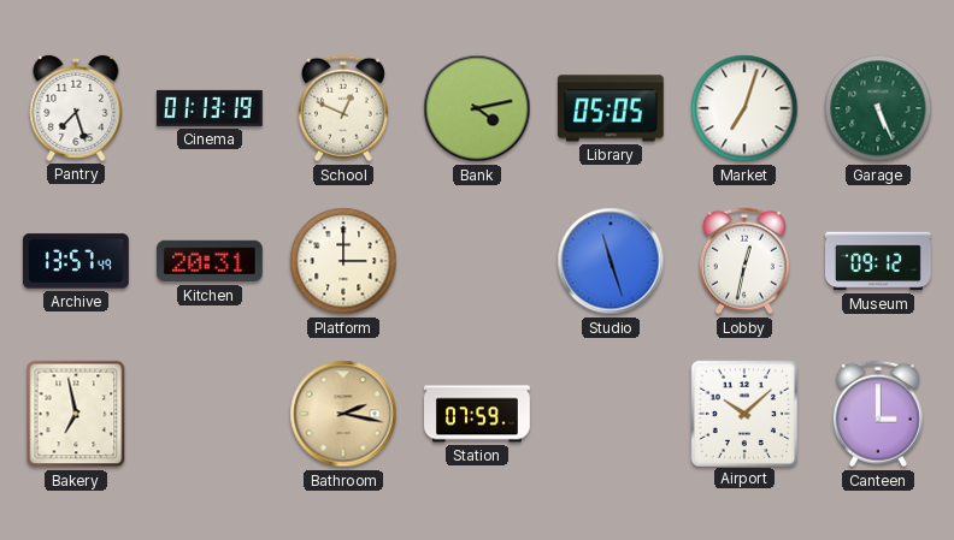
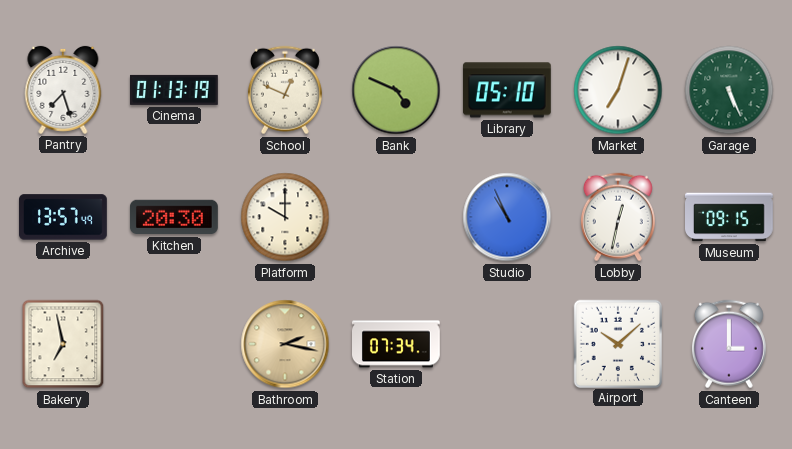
Bank: 4:13 -> 4:49
Library: 05:05 -> 05:10
Kitchen: 20:31 -> 20:30
Platform: 3:00 -> 10:00
Studio: 11:27 -> 10:56
Museum: 09:12 -> 09:15
Station: 07:59 -> 07:34
